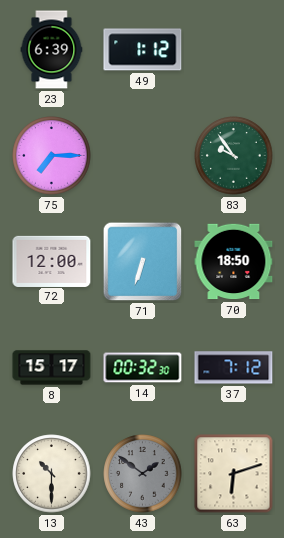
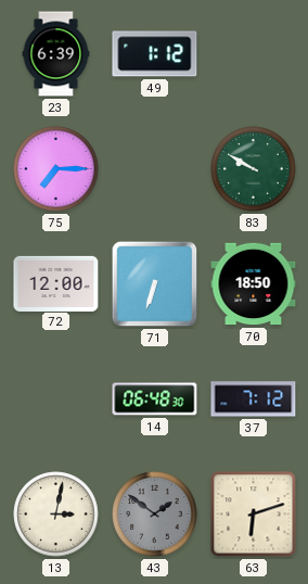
83: 9:54 -> 9:50
8: 15:17 -> none
14: 00:32 -> 06:48
13: 10:30 -> 3:02
